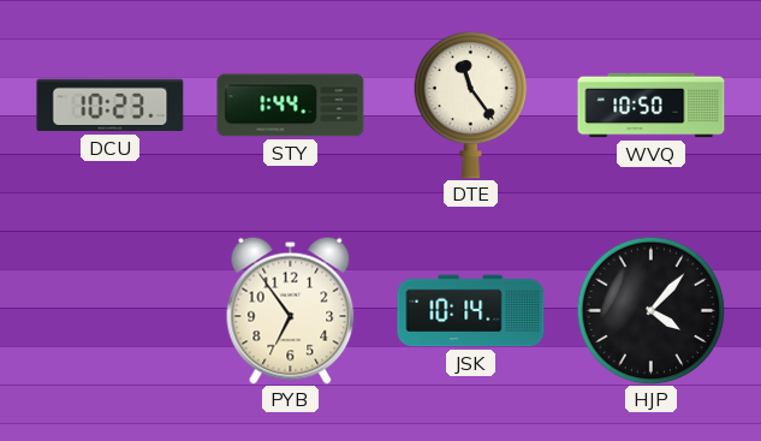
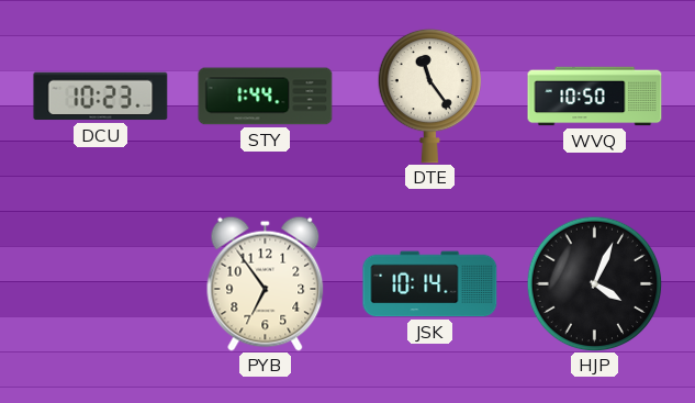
HJP: 4:07 -> 4:04
